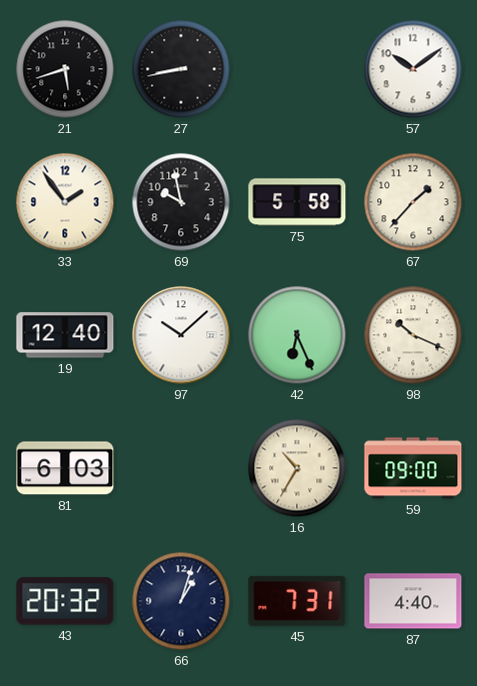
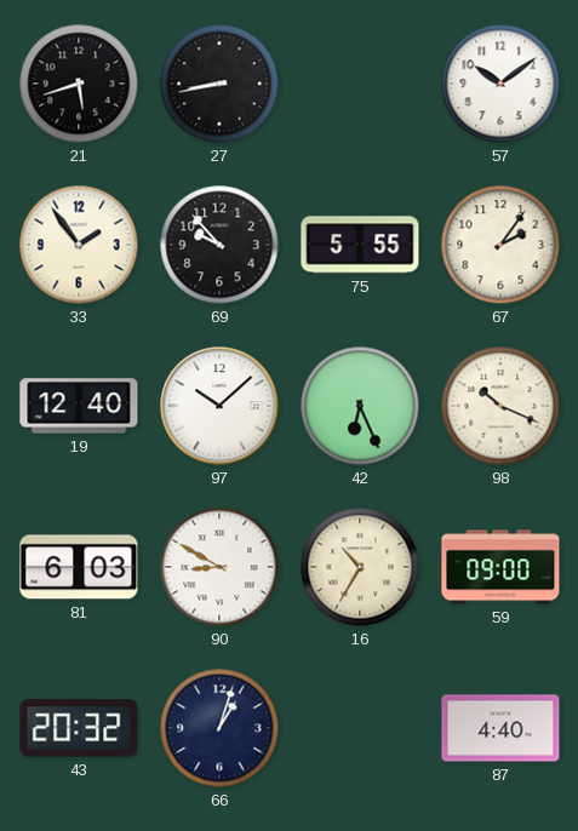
69: 9:58 -> 9:53
75: 5:58 -> 5:55
67: 1:37 -> 2:06
90: none -> 8:50
45: 7:31 -> none
